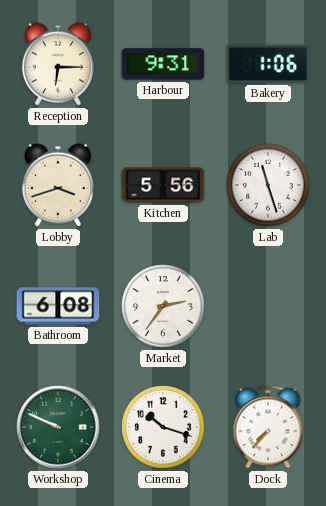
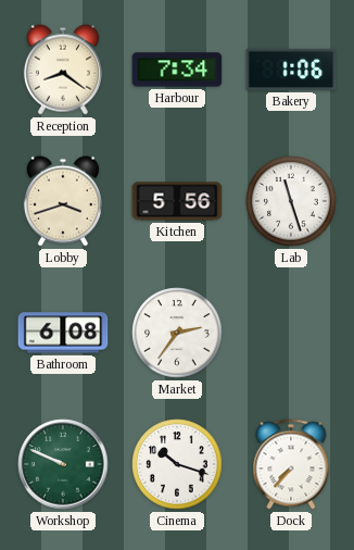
Reception: 6:15 -> 8:21
Harbour: 9:31 -> 7:34
